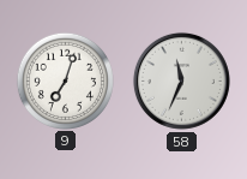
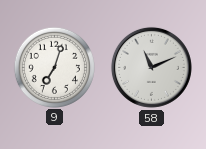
58: 11:34 -> 11:11
